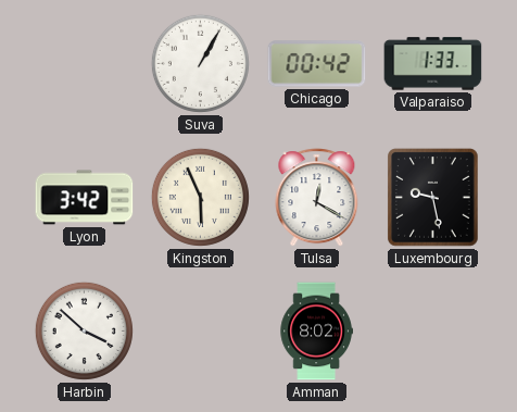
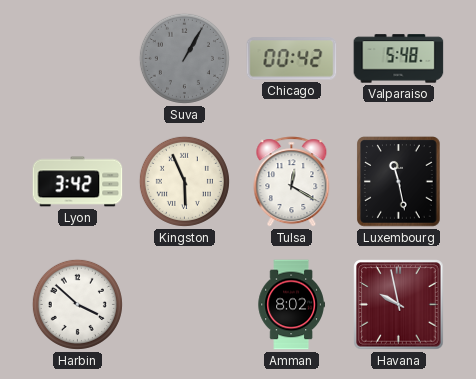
Suva dial: white -> grey
Valparaiso: 1:33 -> 5:48
Luxembourg: 9:28 -> 11:28
Havana: none -> 9:58
